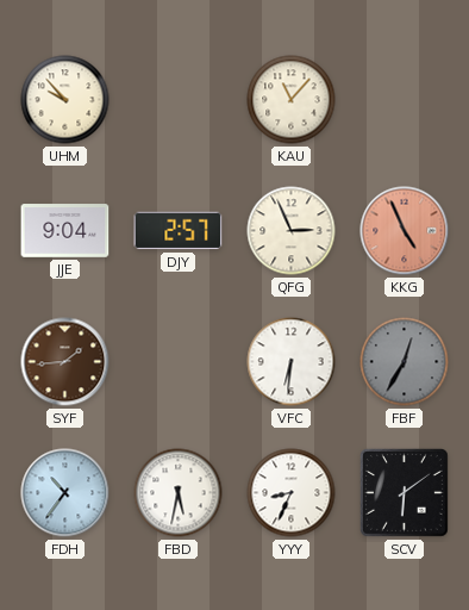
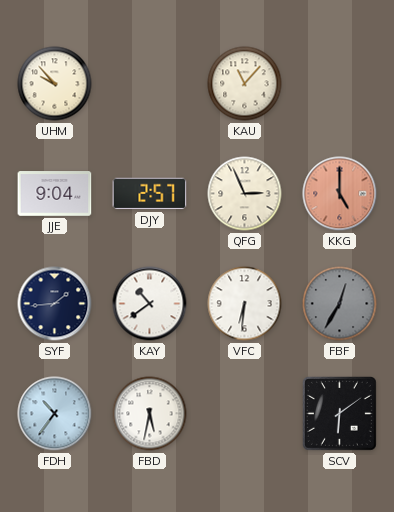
KKG: 4:56 -> 5:00
SYF dial: brown -> navy
KAY: none -> 10:39
YYY: 8:34 -> none
